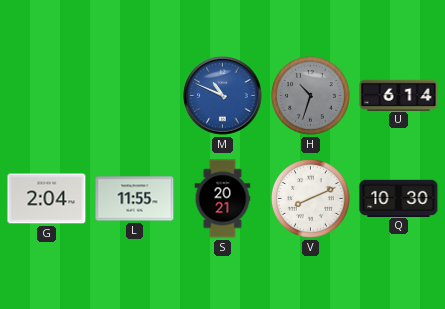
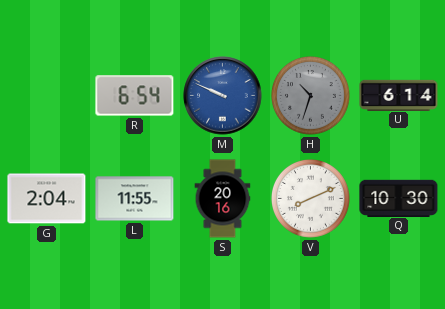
R: none -> 6:54
M: 10:49 -> 9:49
S: 20:21 -> 20:16
